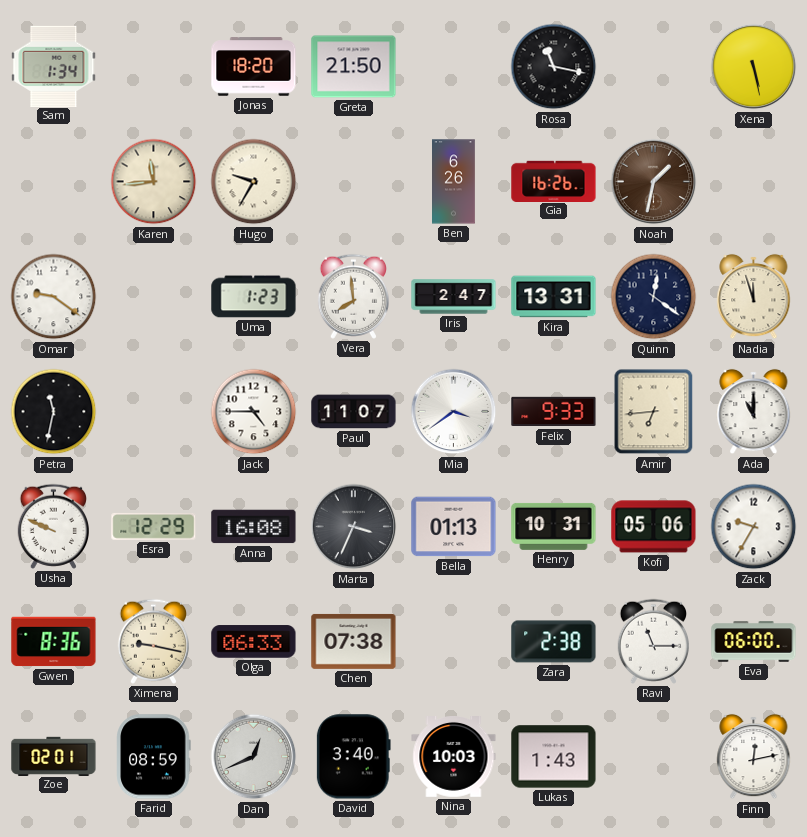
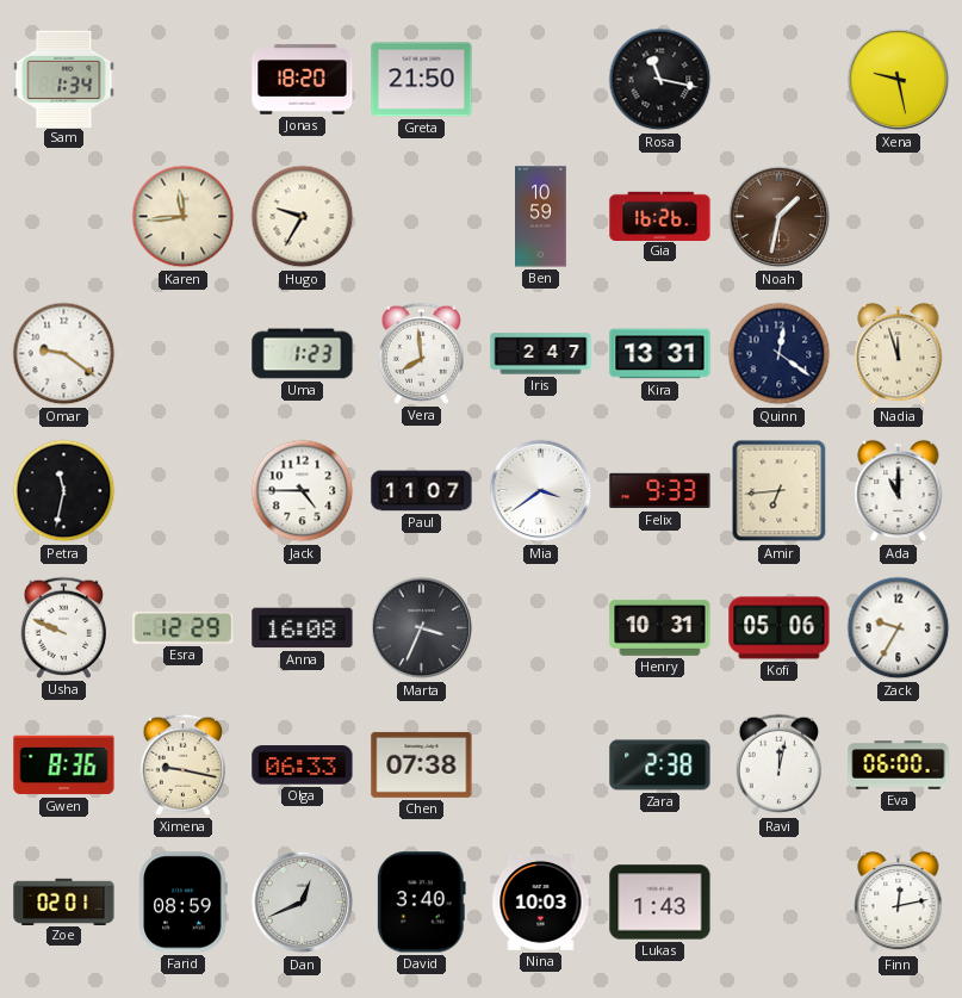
Xena: 5:28 -> 9:28
Ben: 6:26 -> 10:59
Bella: 01:13 -> none
Ravi: 11:15 -> 12:02
